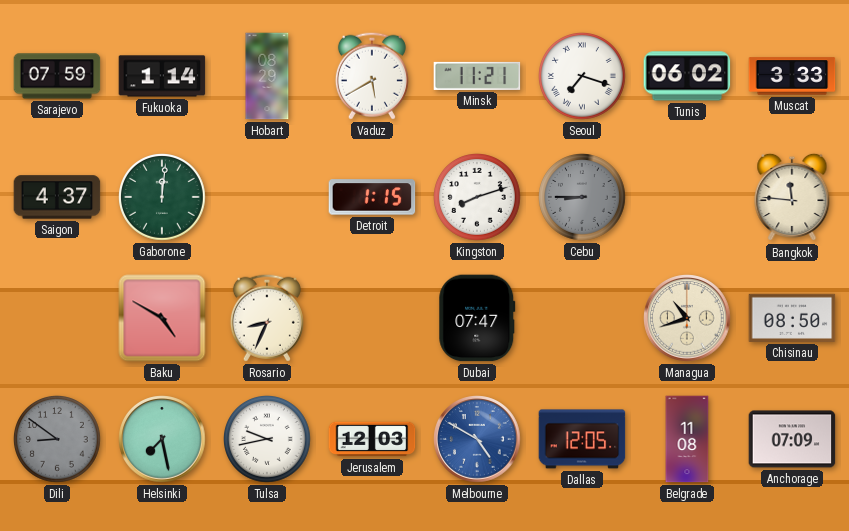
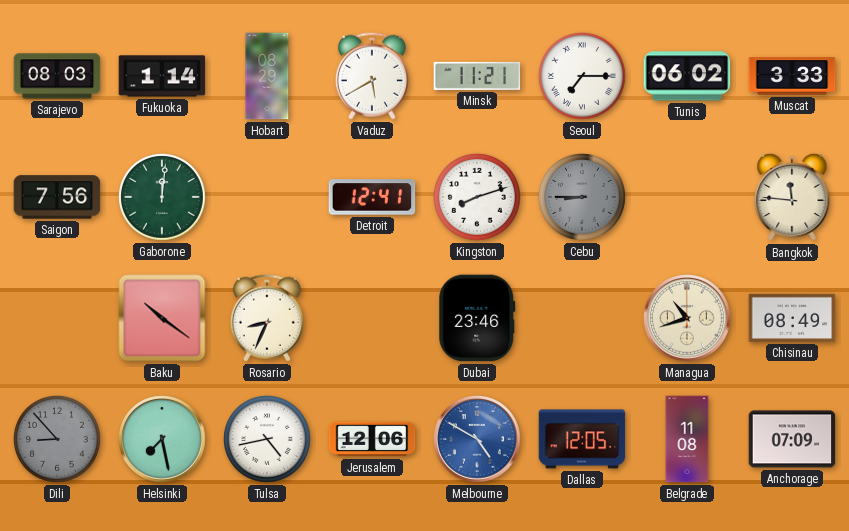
Sarajevo: 07:59 -> 08:03
Seoul: 7:18 -> 7:15
Saigon: 4:37 -> 7:56
Detroit: 1:15 -> 12:41
Baku: 4:50 -> 10:21
Dubai: 07:47 -> 23:46
Chisinau: 08:50 -> 08:49
Dili: 8:51 -> 8:53
Tulsa: 9:43 -> 4:43
Jerusalem: 12:03 -> 12:06
